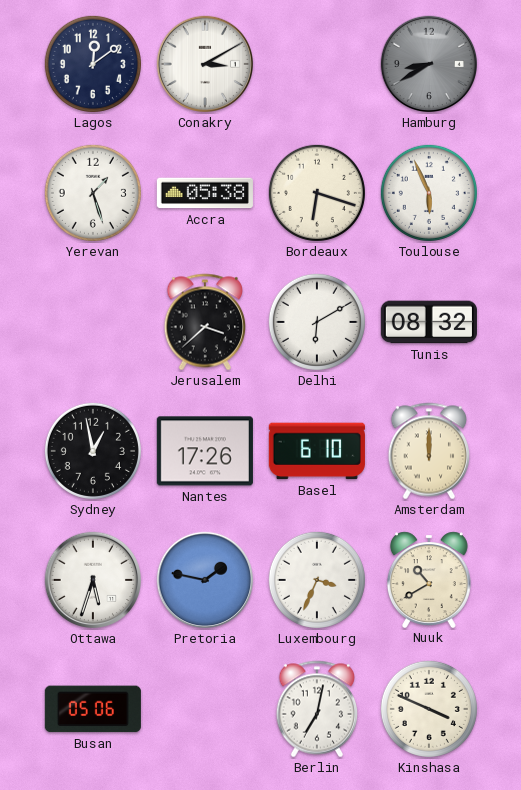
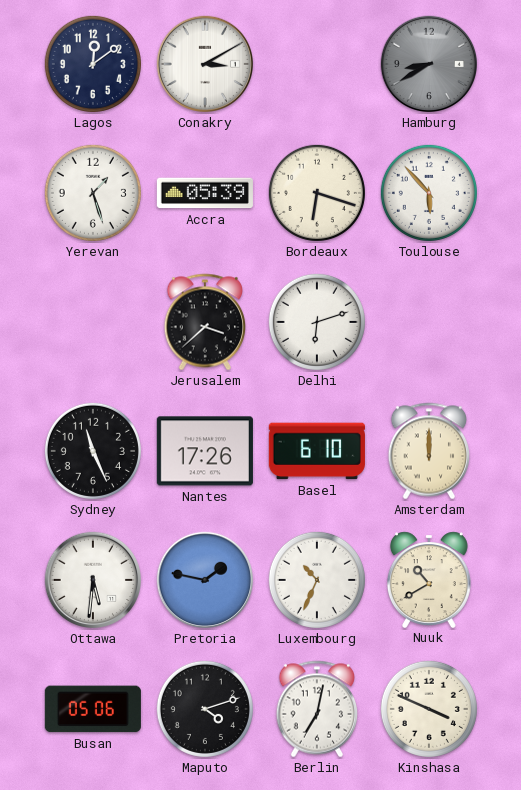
Accra: 05:38 -> 05:39
Toulouse: 5:56 -> 5:53
Delhi: 6:10 -> 6:12
Tunis: 08:32 -> none
Sydney: 12:58 -> 11:26
Ottawa: 5:33 -> 5:31
Luxembourg: 3:34 -> 10:34
Maputo: none -> 4:12
